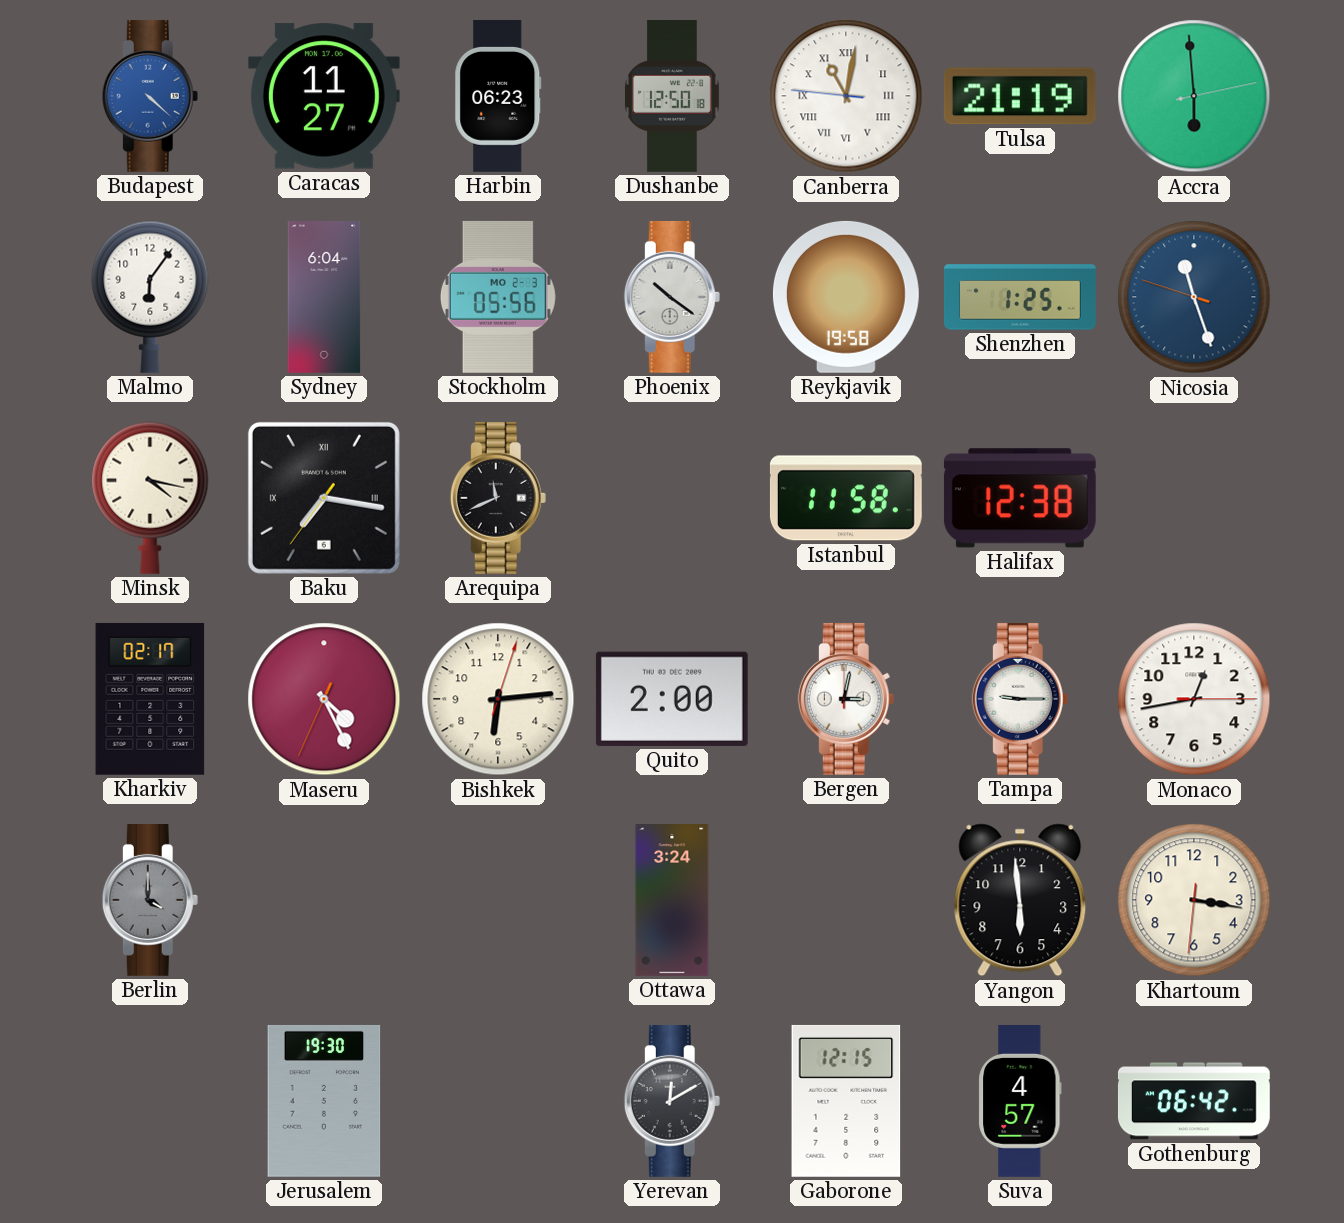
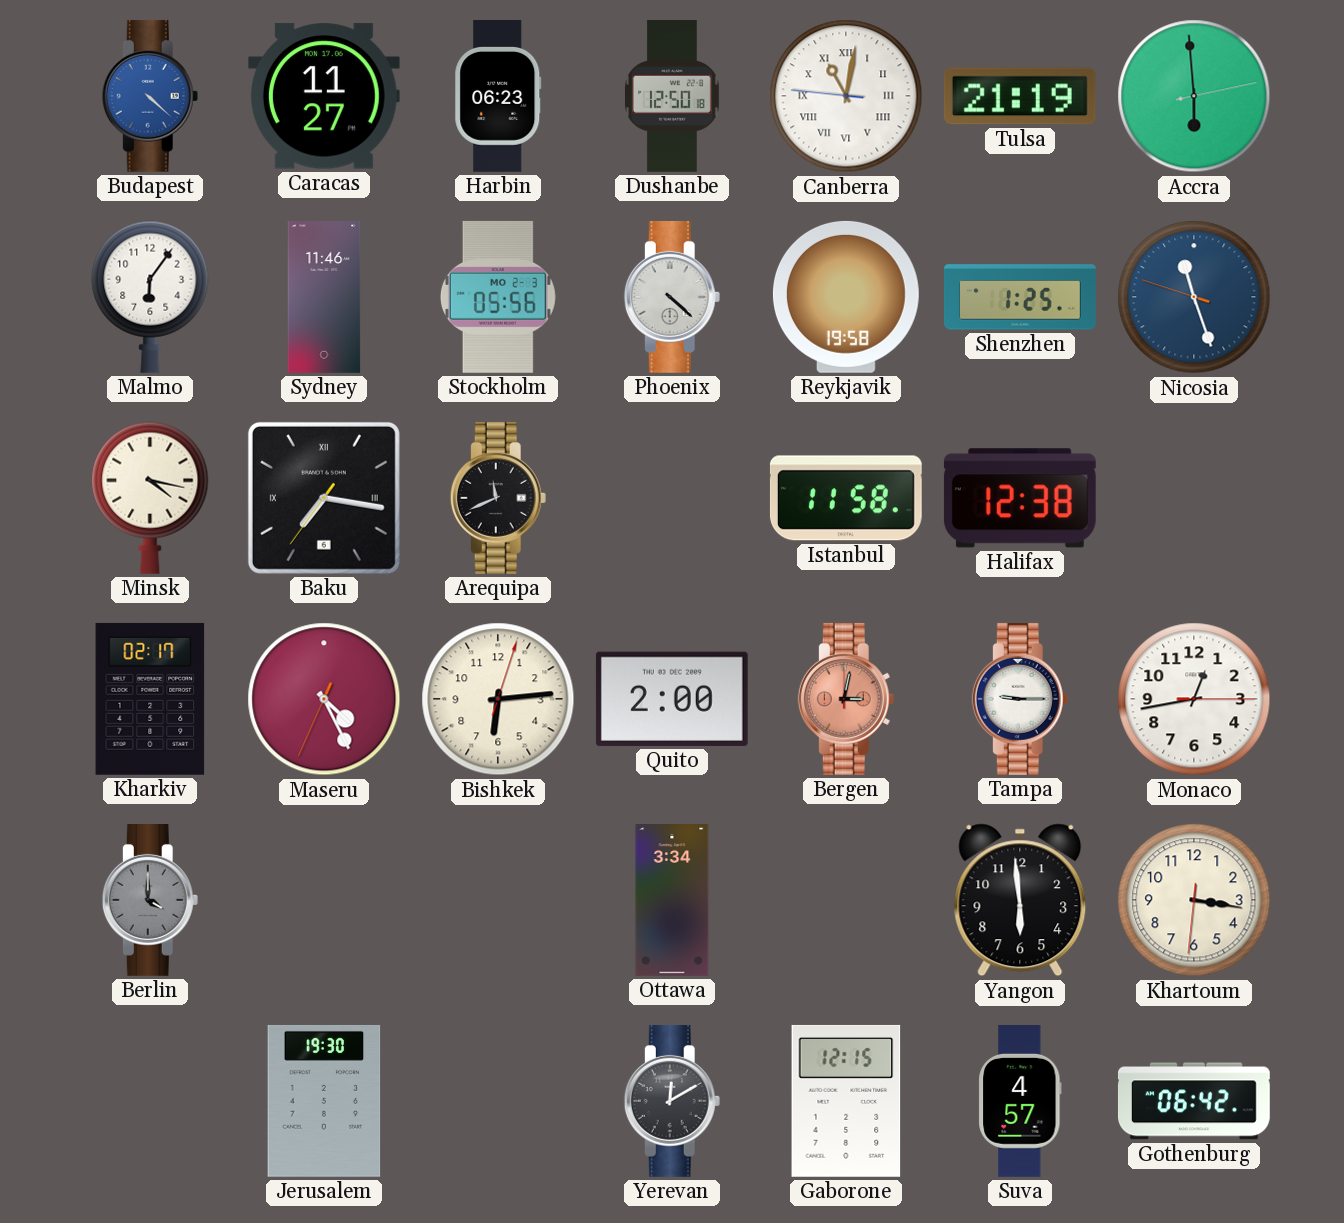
Sydney: 6:04 -> 11:46
Phoenix: 10:21 -> 4:22
Bergen dial: white -> salmon
Ottawa: 3:24 -> 3:34
